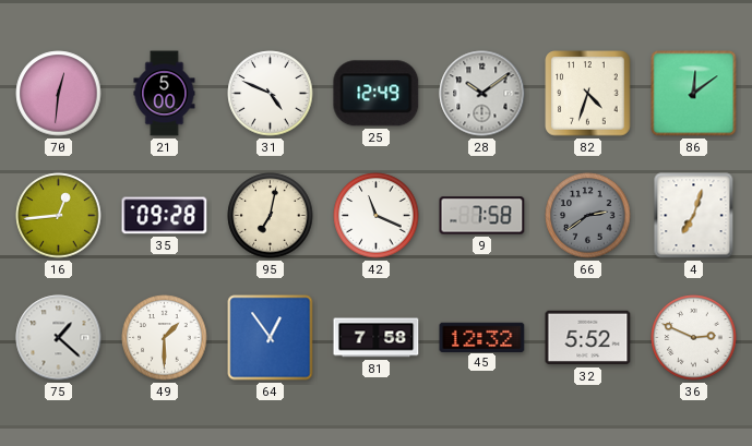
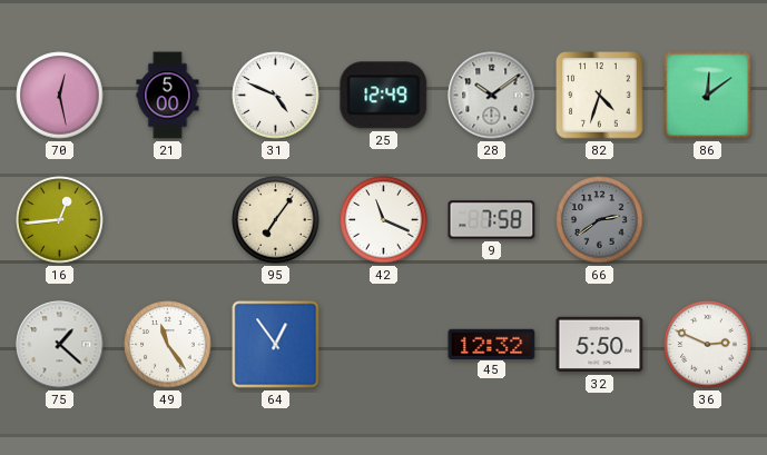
70: 12:31 -> 12:28
35: 09:28 -> none
95: 7:02 -> 7:06
4: 7:03 -> none
49: 1:30 -> 11:24
81: 7:58 -> none
32: 5:52 -> 5:50
